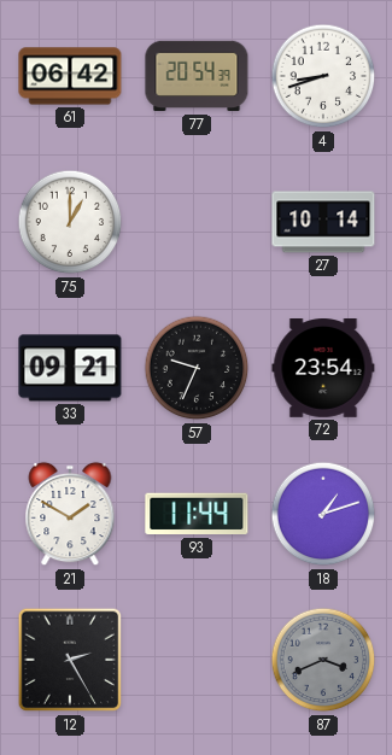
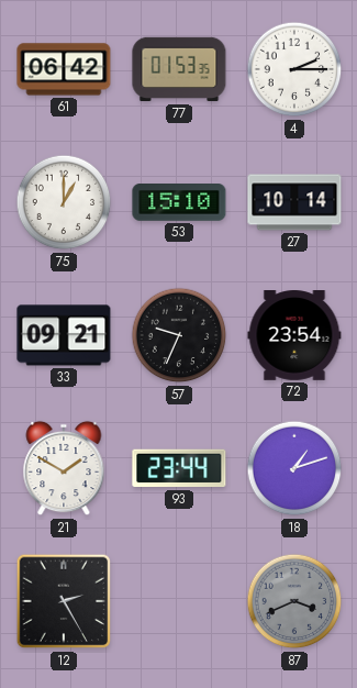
77: 20:54 -> 01:53
4: 8:42 -> 2:15
53: none -> 15:10
93: 11:44 -> 23:44
